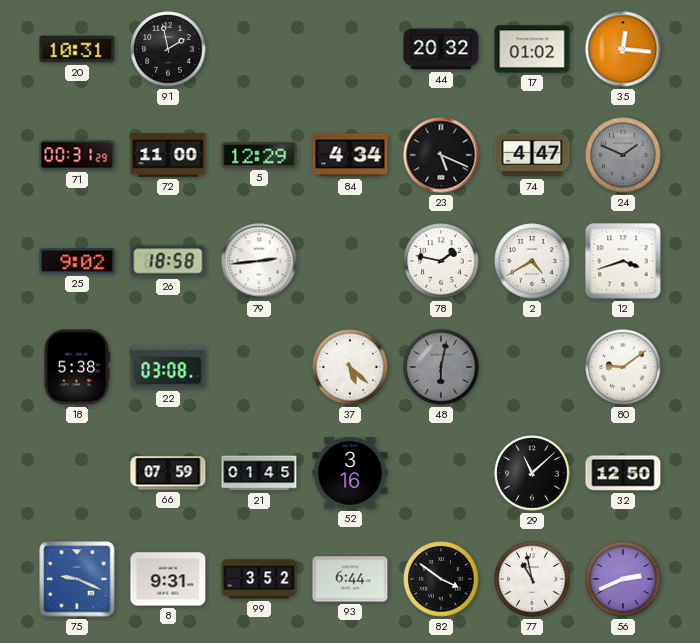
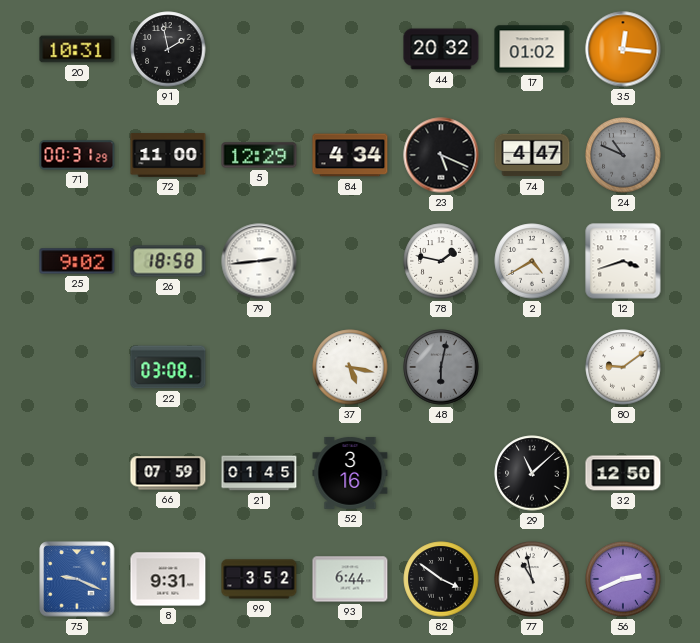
24: 1:49 -> 10:49
18: 5:38 -> none
37: 5:22 -> 5:17
